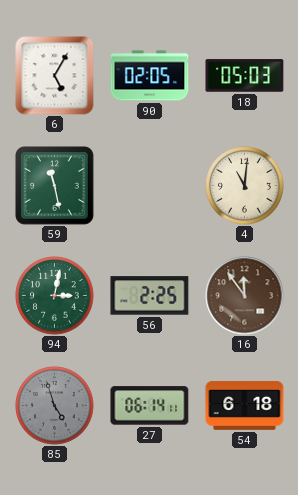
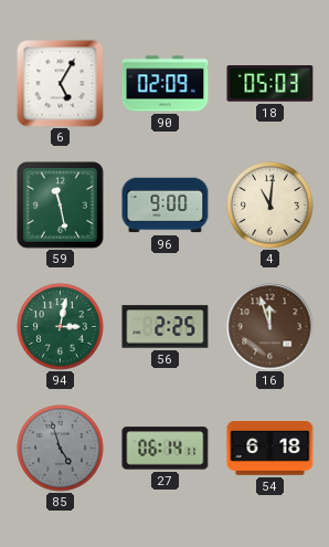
90: 02:05 -> 02:09
96: none -> 9:00
16: 11:54 -> 11:57
